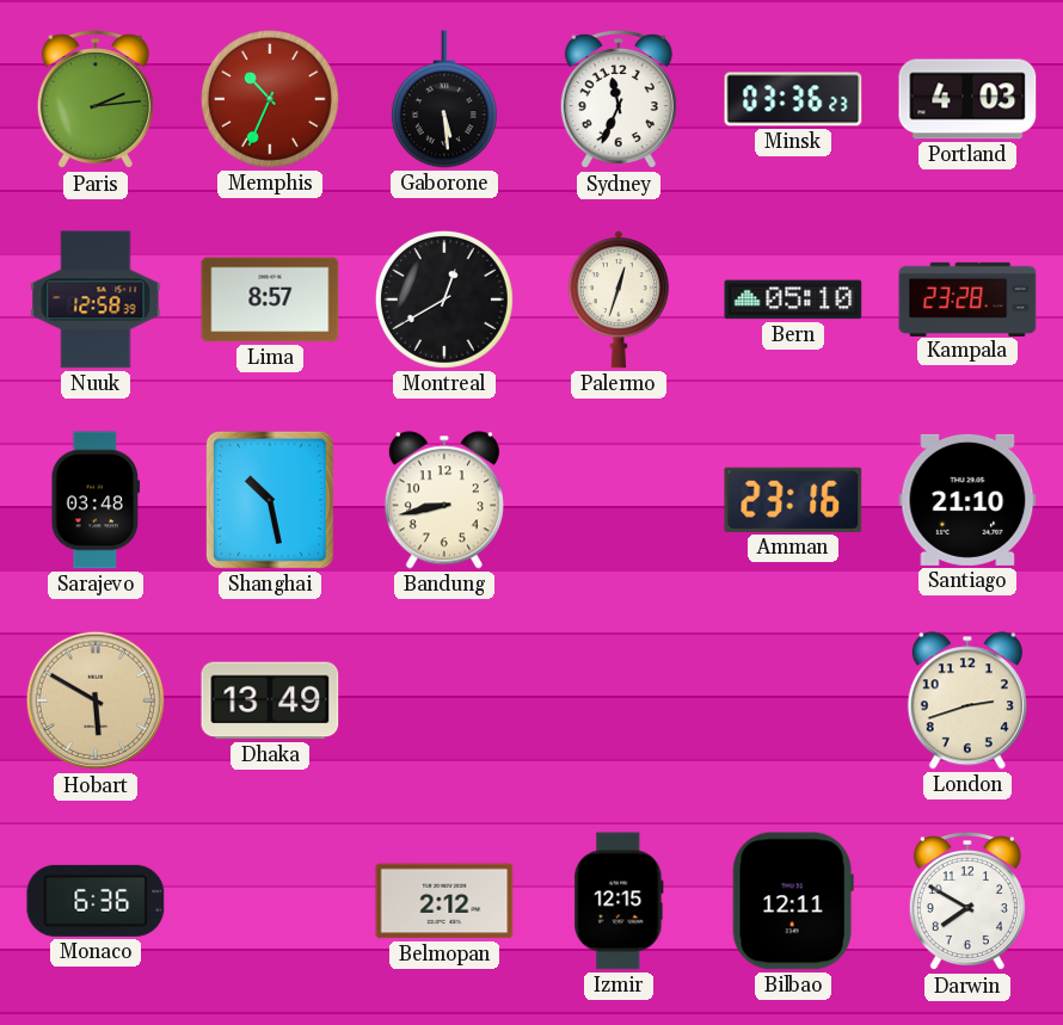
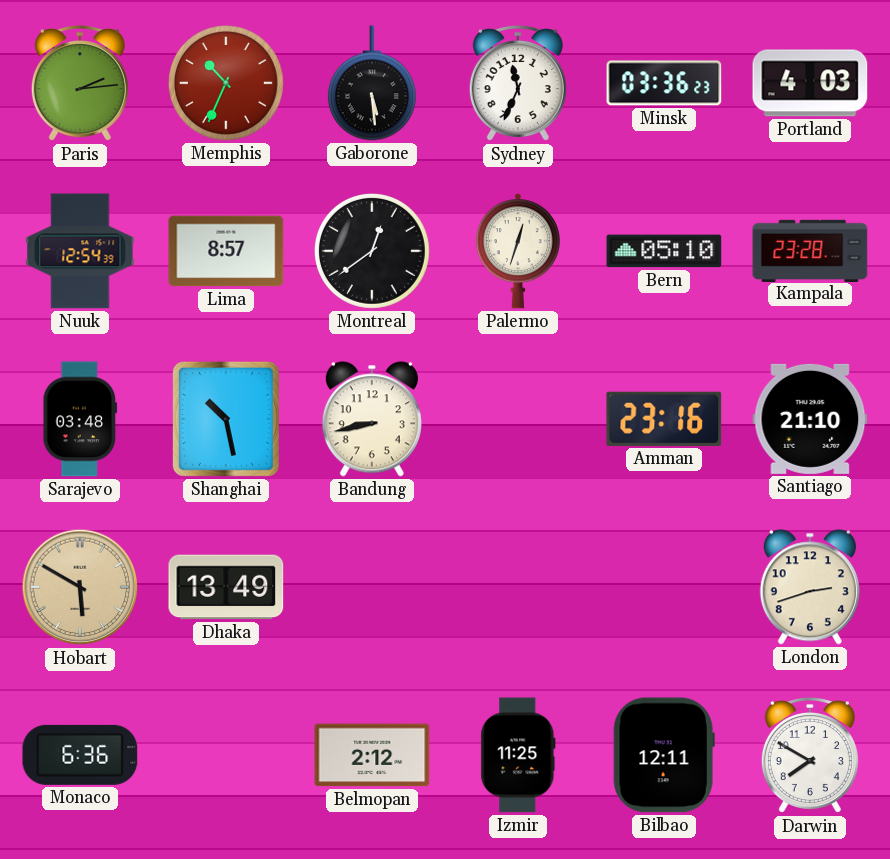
Nuuk: 12:58 -> 12:54
Montreal: 12:40 -> 12:39
Izmir: 12:15 -> 11:25
